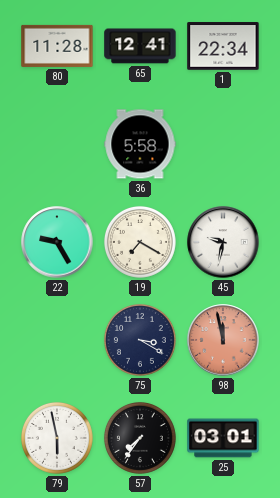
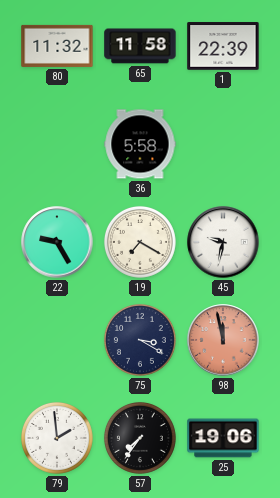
80: 11:28 -> 11:32
65: 12:41 -> 11:58
1: 22:34 -> 22:39
79: 5:58 -> 1:59
25: 03:01 -> 19:06
